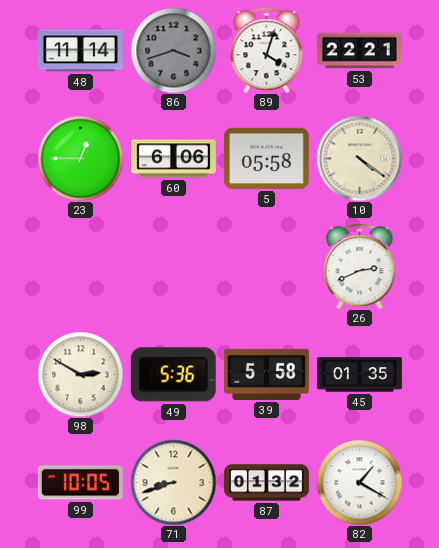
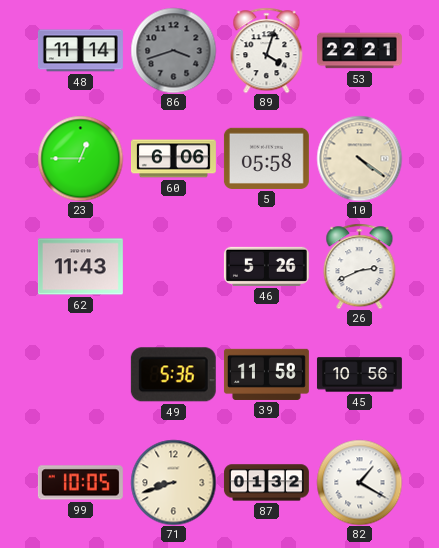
62: none -> 11:43
46: none -> 5:26
98: 2:50 -> none
39: 5:58 -> 11:58
45: 01:35 -> 10:56
